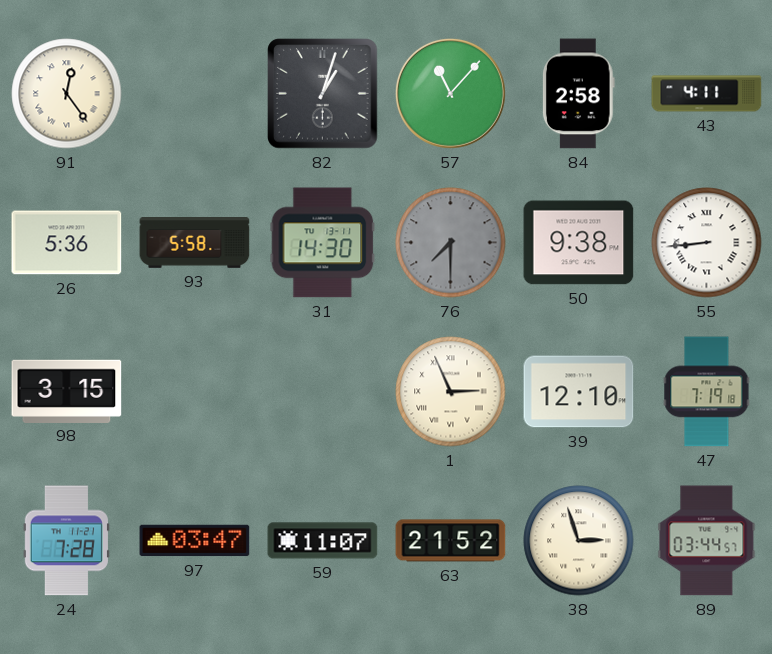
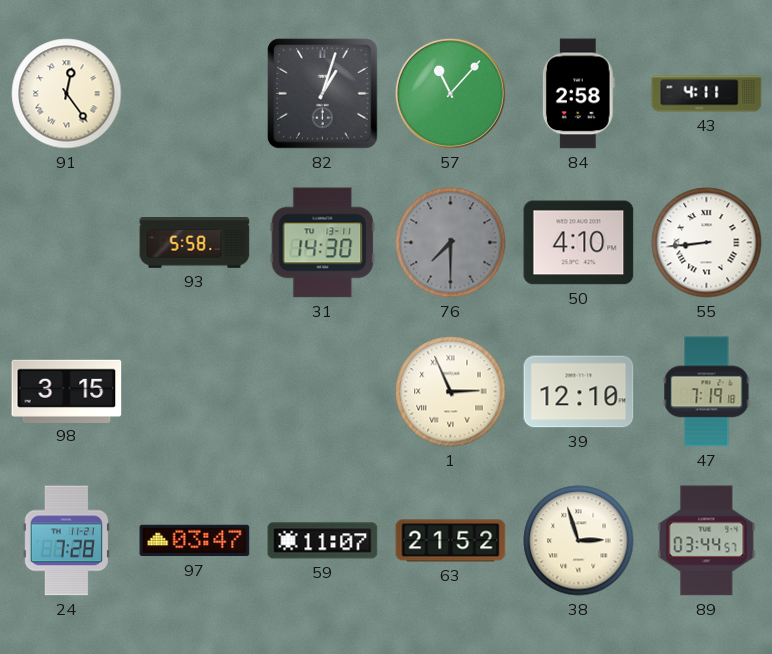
26: 5:36 -> none
50: 9:38 -> 4:10
